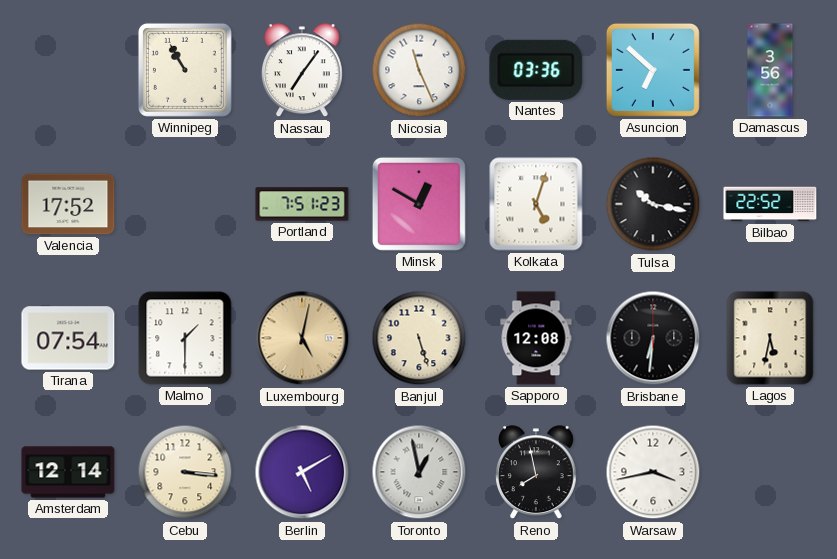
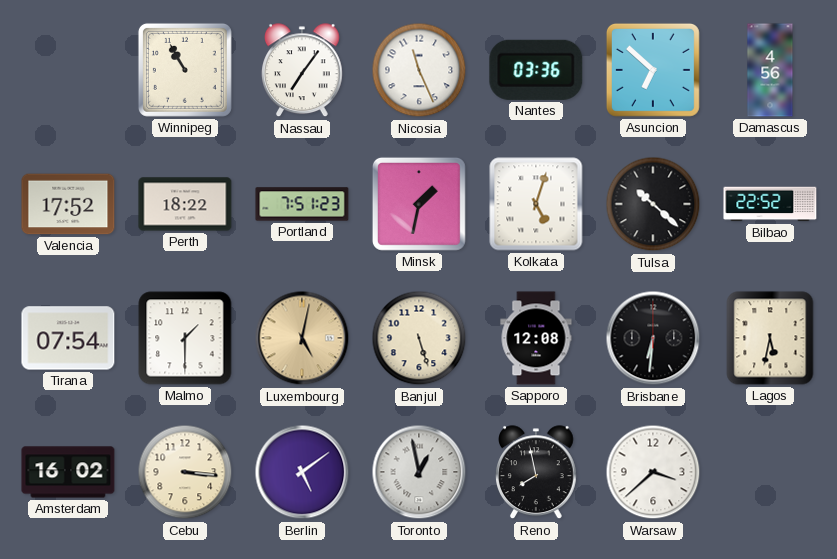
Damascus: 3:56 -> 4:56
Perth: none -> 18:22
Minsk: 12:50 -> 1:32
Tulsa: 10:17 -> 10:22
Amsterdam: 12:14 -> 16:02
Berlin: 5:10 -> 5:09
Warsaw: 3:43 -> 3:38
